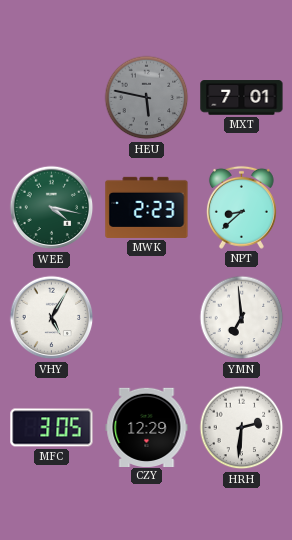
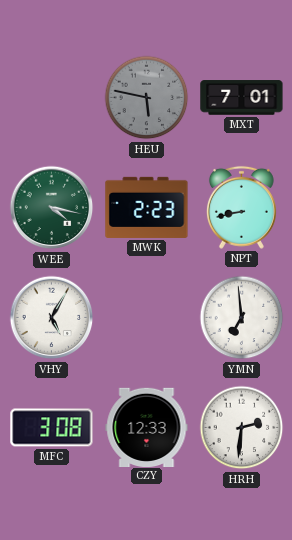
NPT: 8:38 -> 8:43
MFC: 3:05 -> 3:08
CZY: 12:29 -> 12:33
